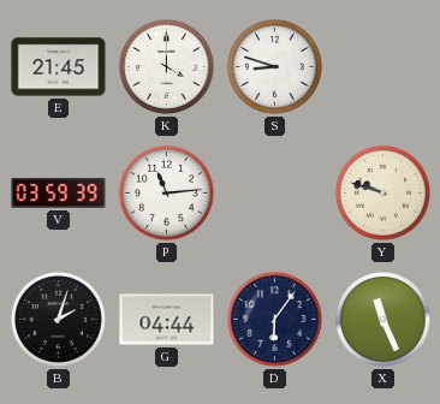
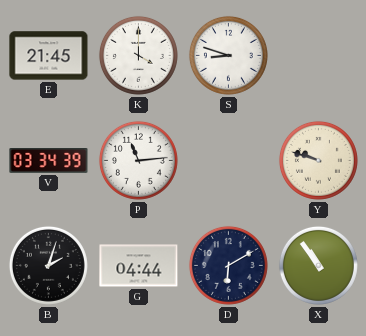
V: 03:59 -> 03:34
D: 6:06 -> 6:10
X: 11:26 -> 10:54
